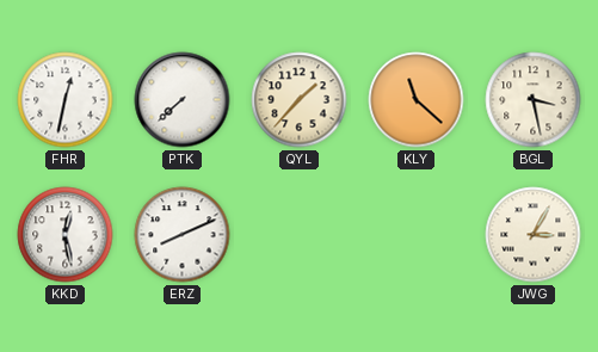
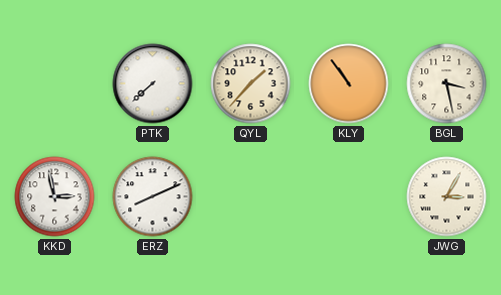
FHR: 12:32 -> none
KLY: 11:22 -> 10:54
KKD: 12:28 -> 2:58
